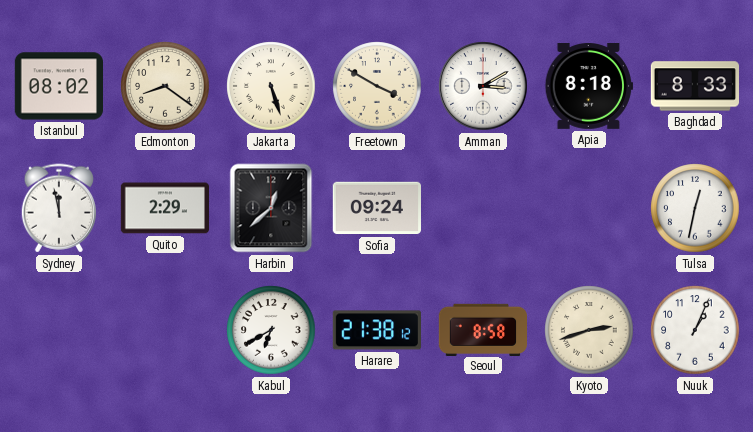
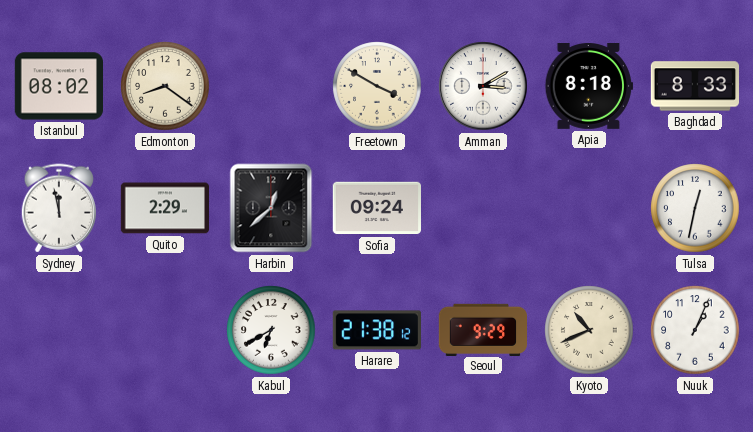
Jakarta: 5:27 -> none
Seoul: 8:58 -> 9:29
Kyoto: 2:42 -> 10:41
